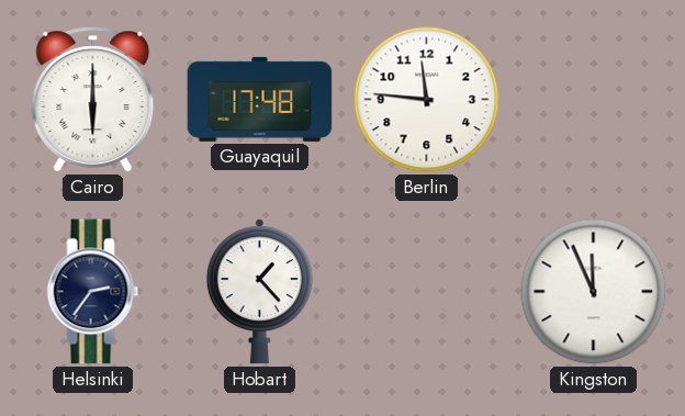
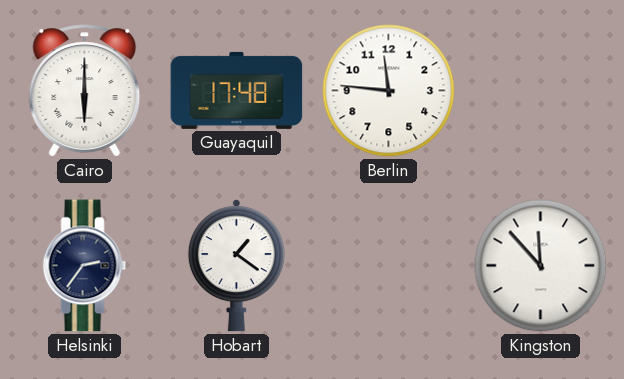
Hobart: 1:23 -> 1:21
Kingston: 11:56 -> 11:53
